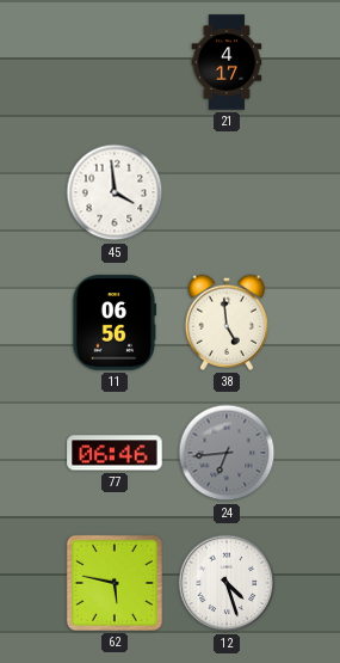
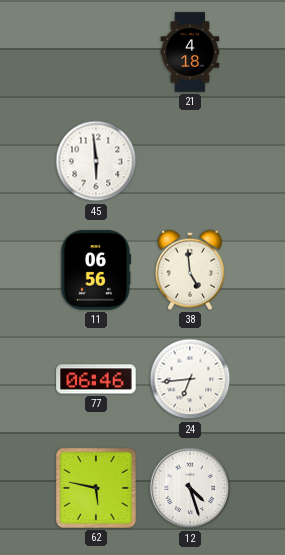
21: 4:17 -> 4:18
45: 3:59 -> 5:59
24 dial: grey -> white
